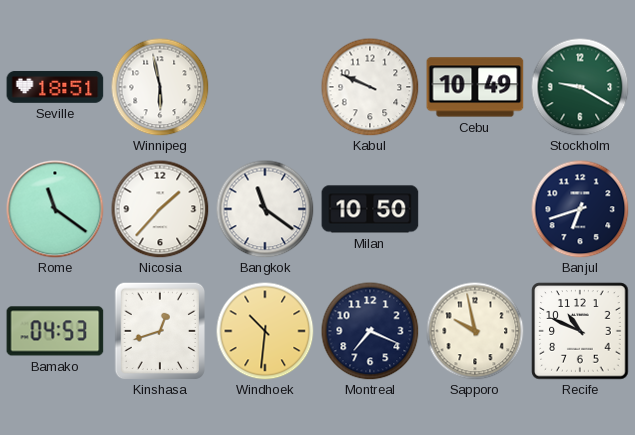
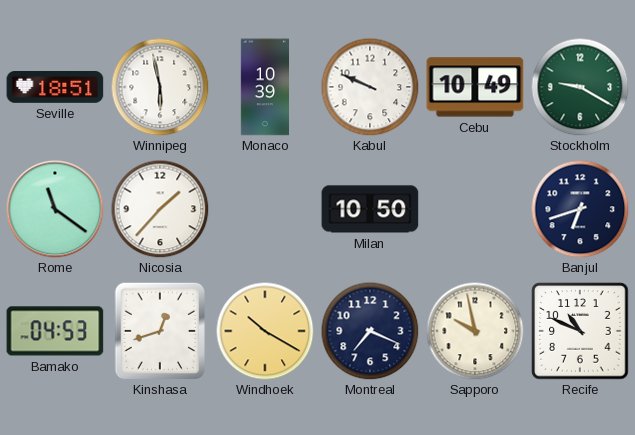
Monaco: none -> 10:39
Bangkok: 11:21 -> none
Windhoek: 10:31 -> 10:20
